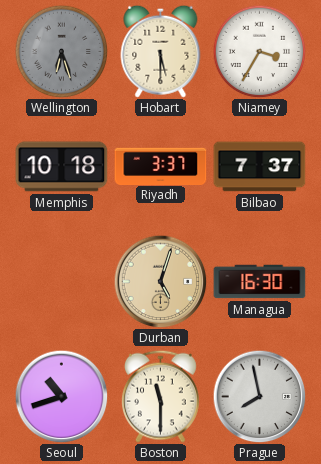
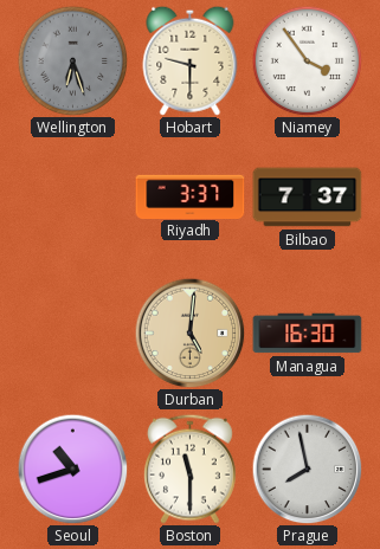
Hobart: 5:30 -> 9:30
Niamey: 3:35 -> 3:54
Memphis: 10:18 -> none
Durban: 5:03 -> 5:01
